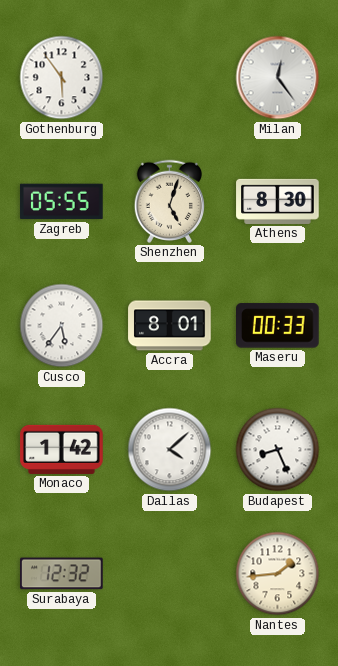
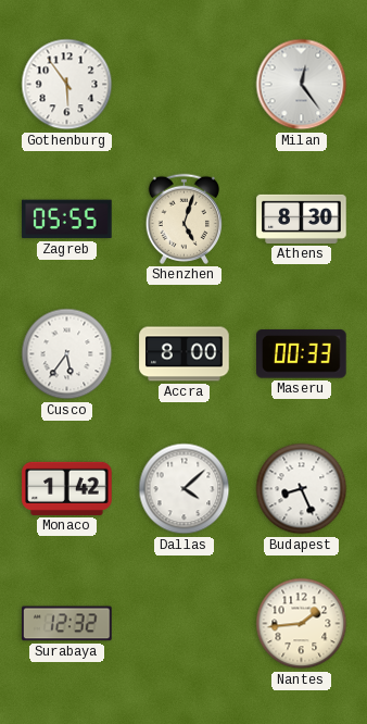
Accra: 8:01 -> 8:00
